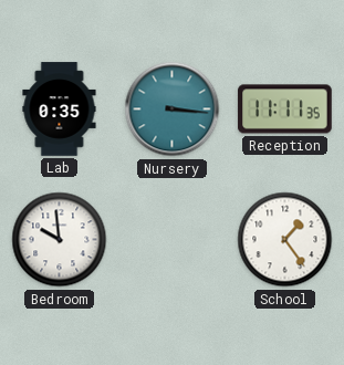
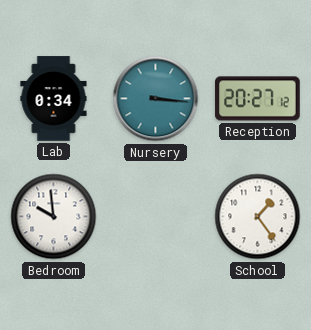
Lab: 0:35 -> 0:34
Reception: 11:11 -> 20:27
